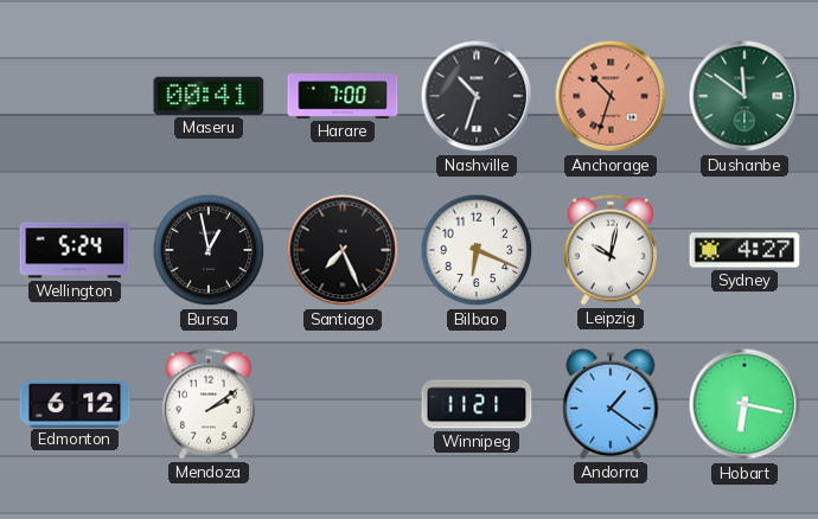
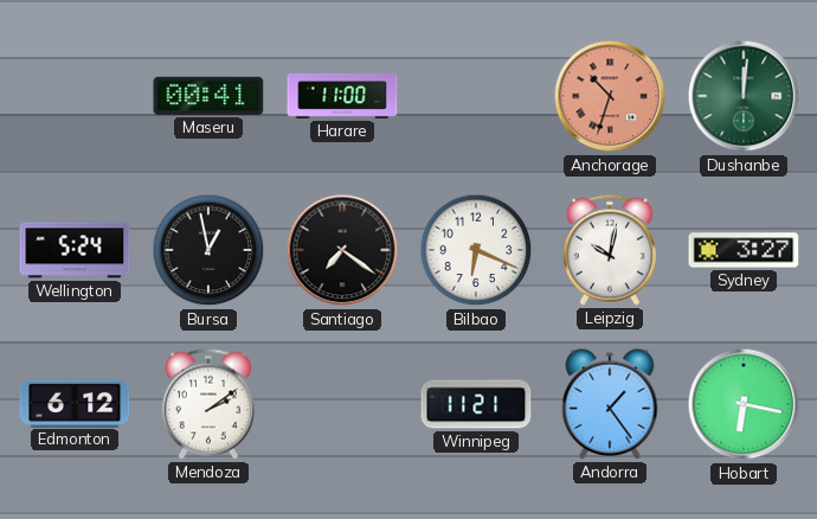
Harare: 7:00 -> 11:00
Nashville: 10:33 -> none
Dushanbe: 11:51 -> 12:01
Santiago: 7:26 -> 7:21
Sydney: 4:27 -> 3:27
Andorra: 1:21 -> 1:24
